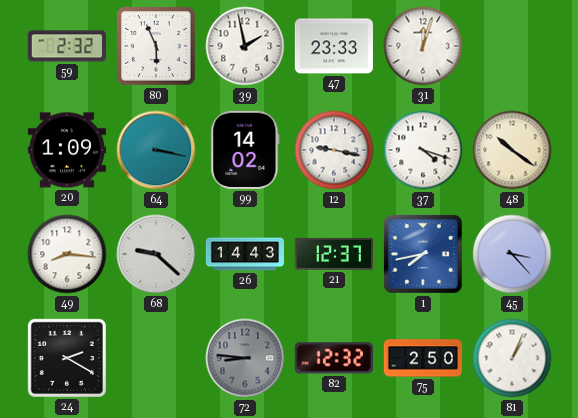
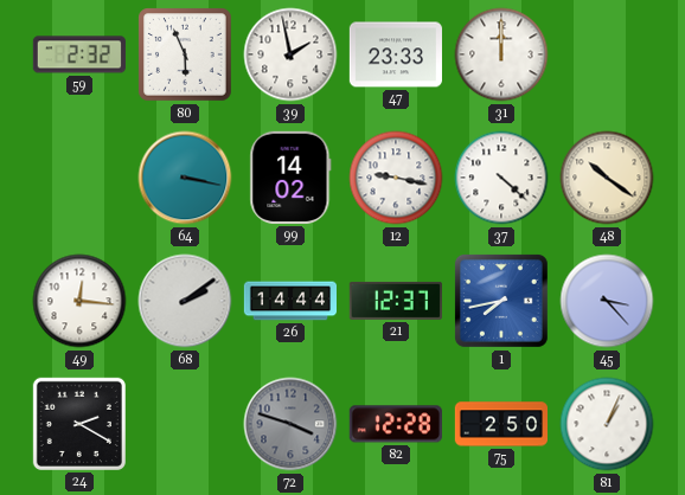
31: 12:03 -> 12:00
20: 1:09 -> none
37: 4:18 -> 4:22
49: 8:16 -> 12:16
68: 9:22 -> 2:09
26: 14:43 -> 14:44
72: 8:46 -> 3:48
82: 12:32 -> 12:28
